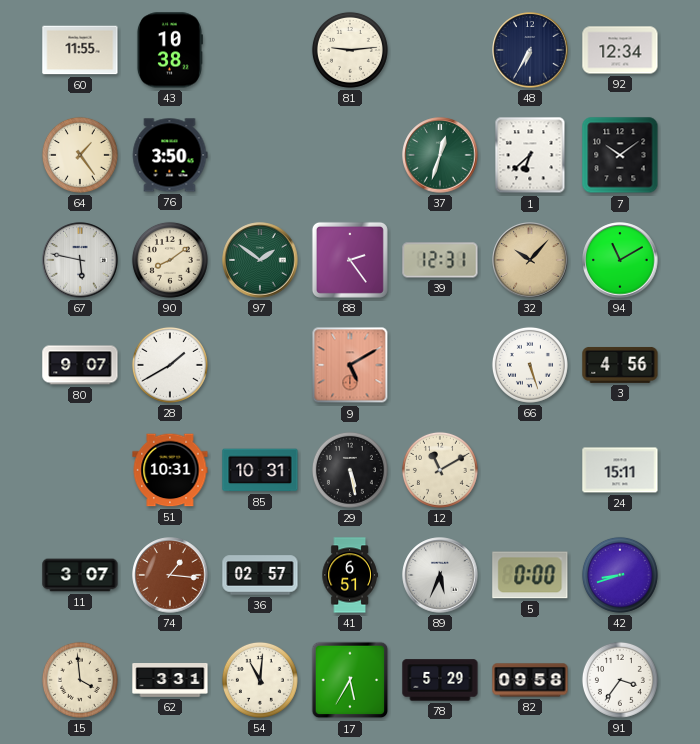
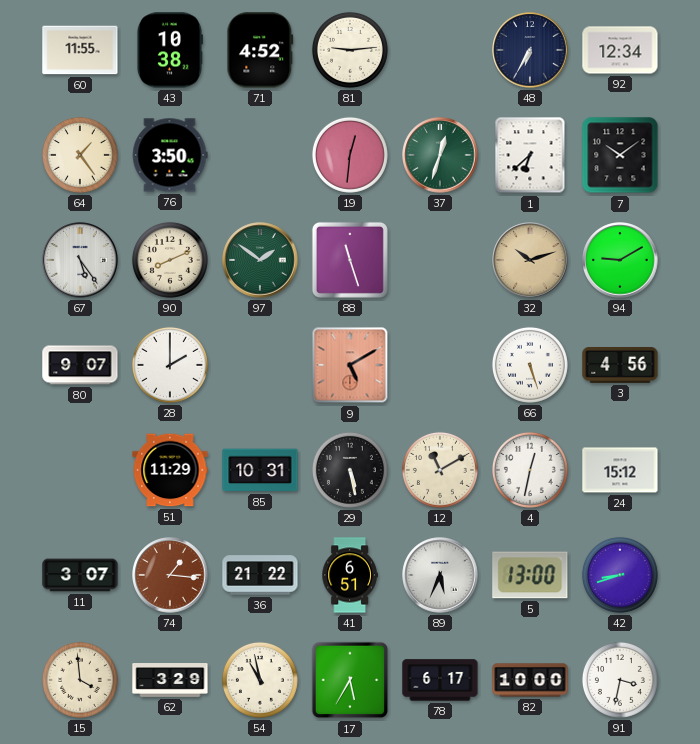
71: none -> 4:52
19: none -> 12:31
67: 5:47 -> 5:24
90: 8:09 -> 8:11
88: 2:24 -> 11:27
39: 12:31 -> none
32: 10:07 -> 10:12
94: 11:10 -> 9:10
28: 1:40 -> 2:00
51: 10:31 -> 11:29
4: none -> 12:32
24: 15:11 -> 15:12
36: 02:57 -> 21:22
5: 0:00 -> 13:00
62: 3:31 -> 3:29
54: 11:01 -> 10:58
78: 5:29 -> 6:17
82: 09:58 -> 10:00
91: 3:36 -> 3:32
